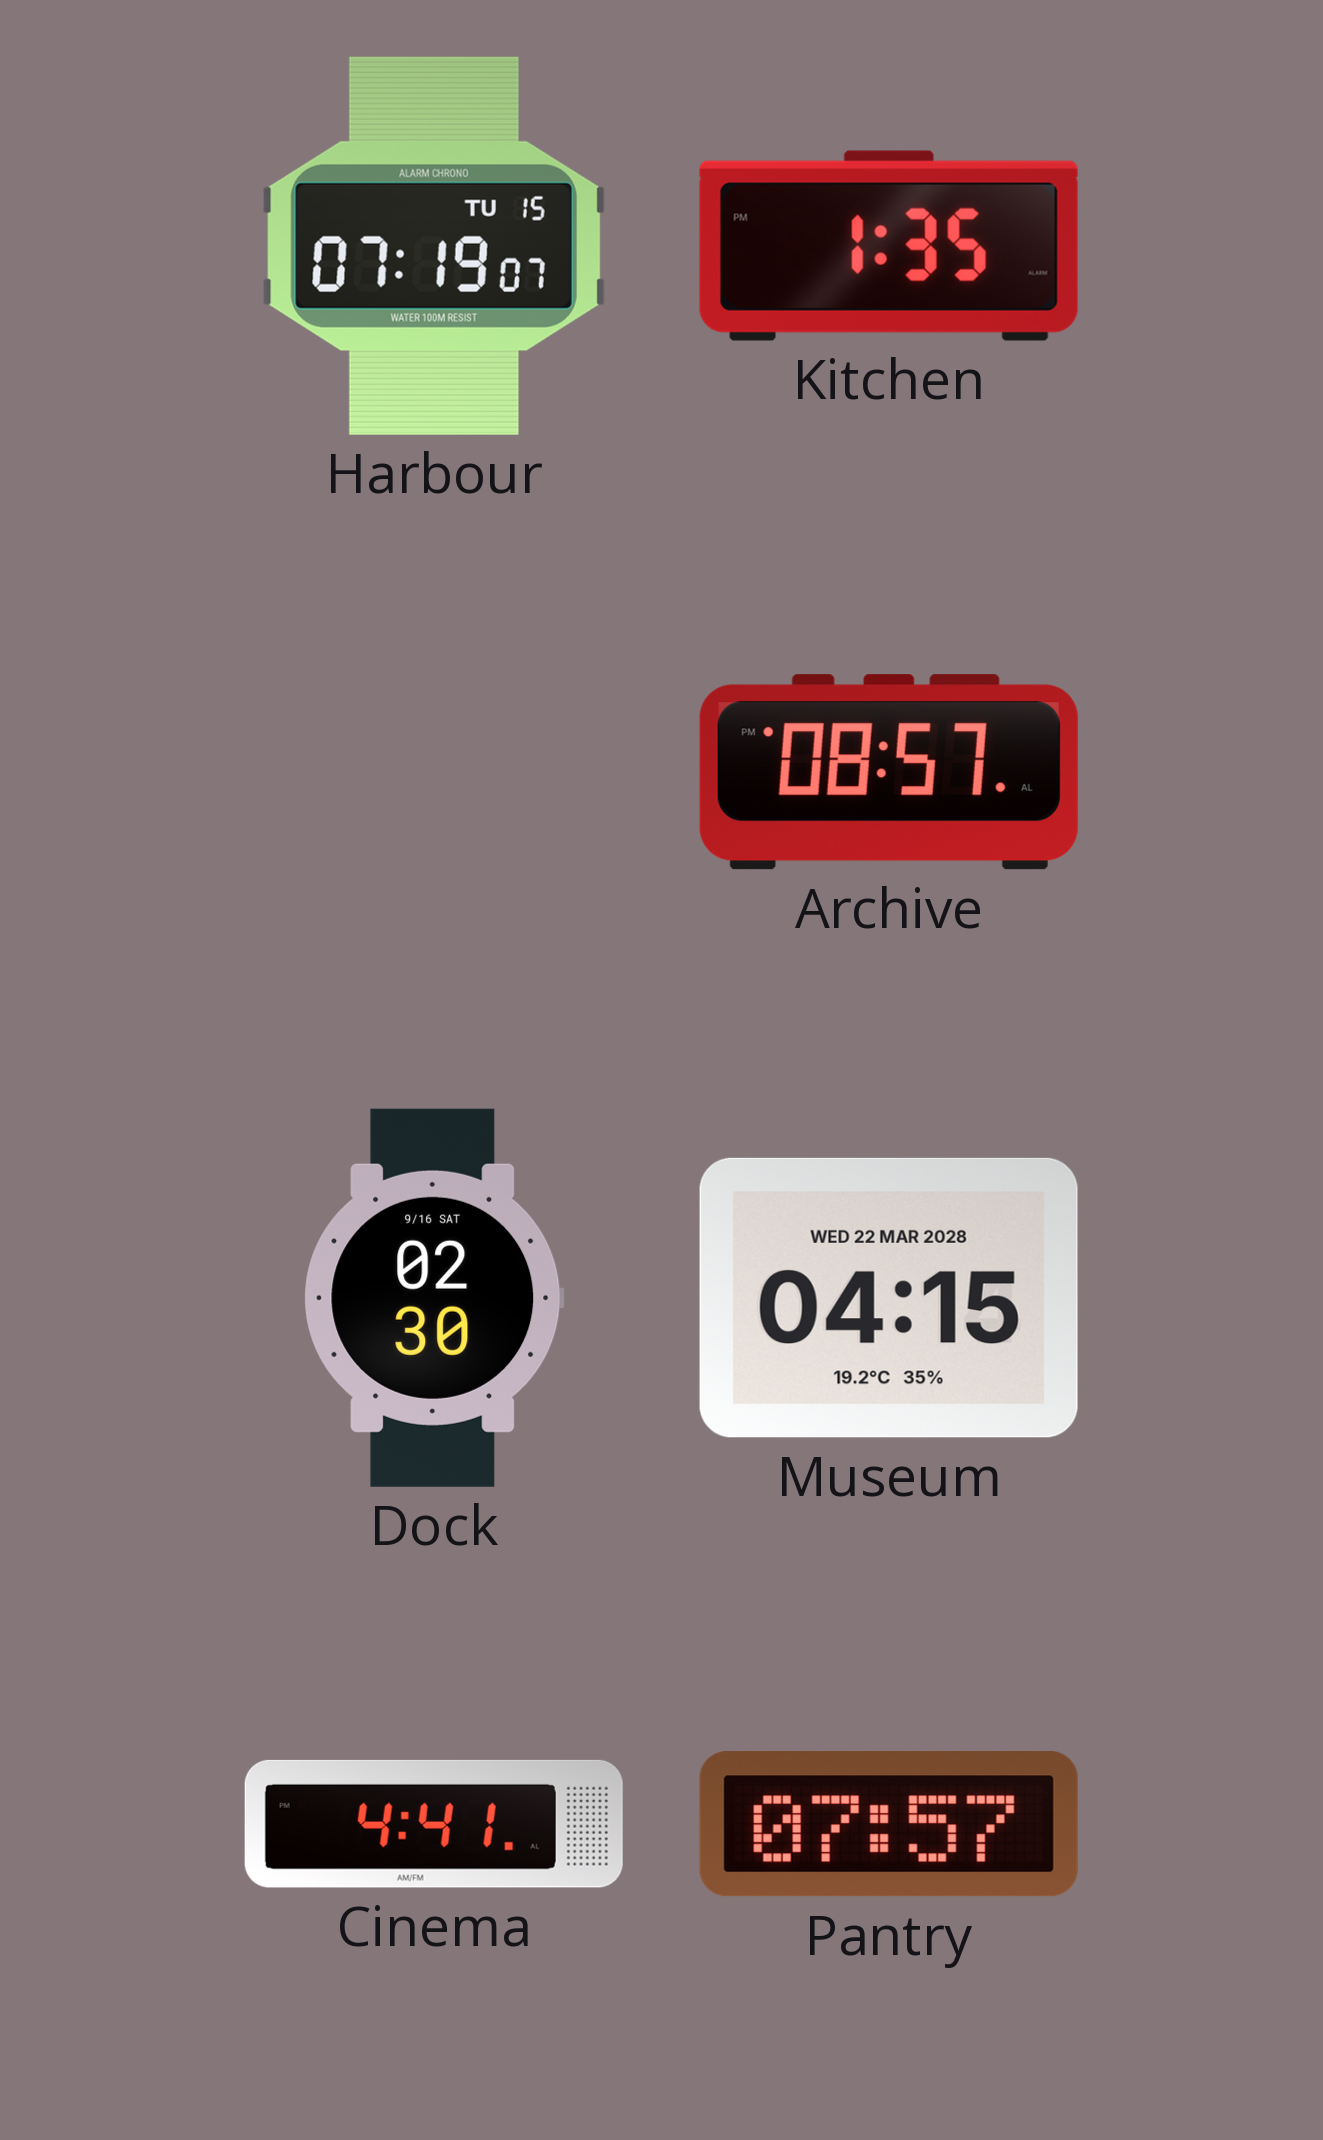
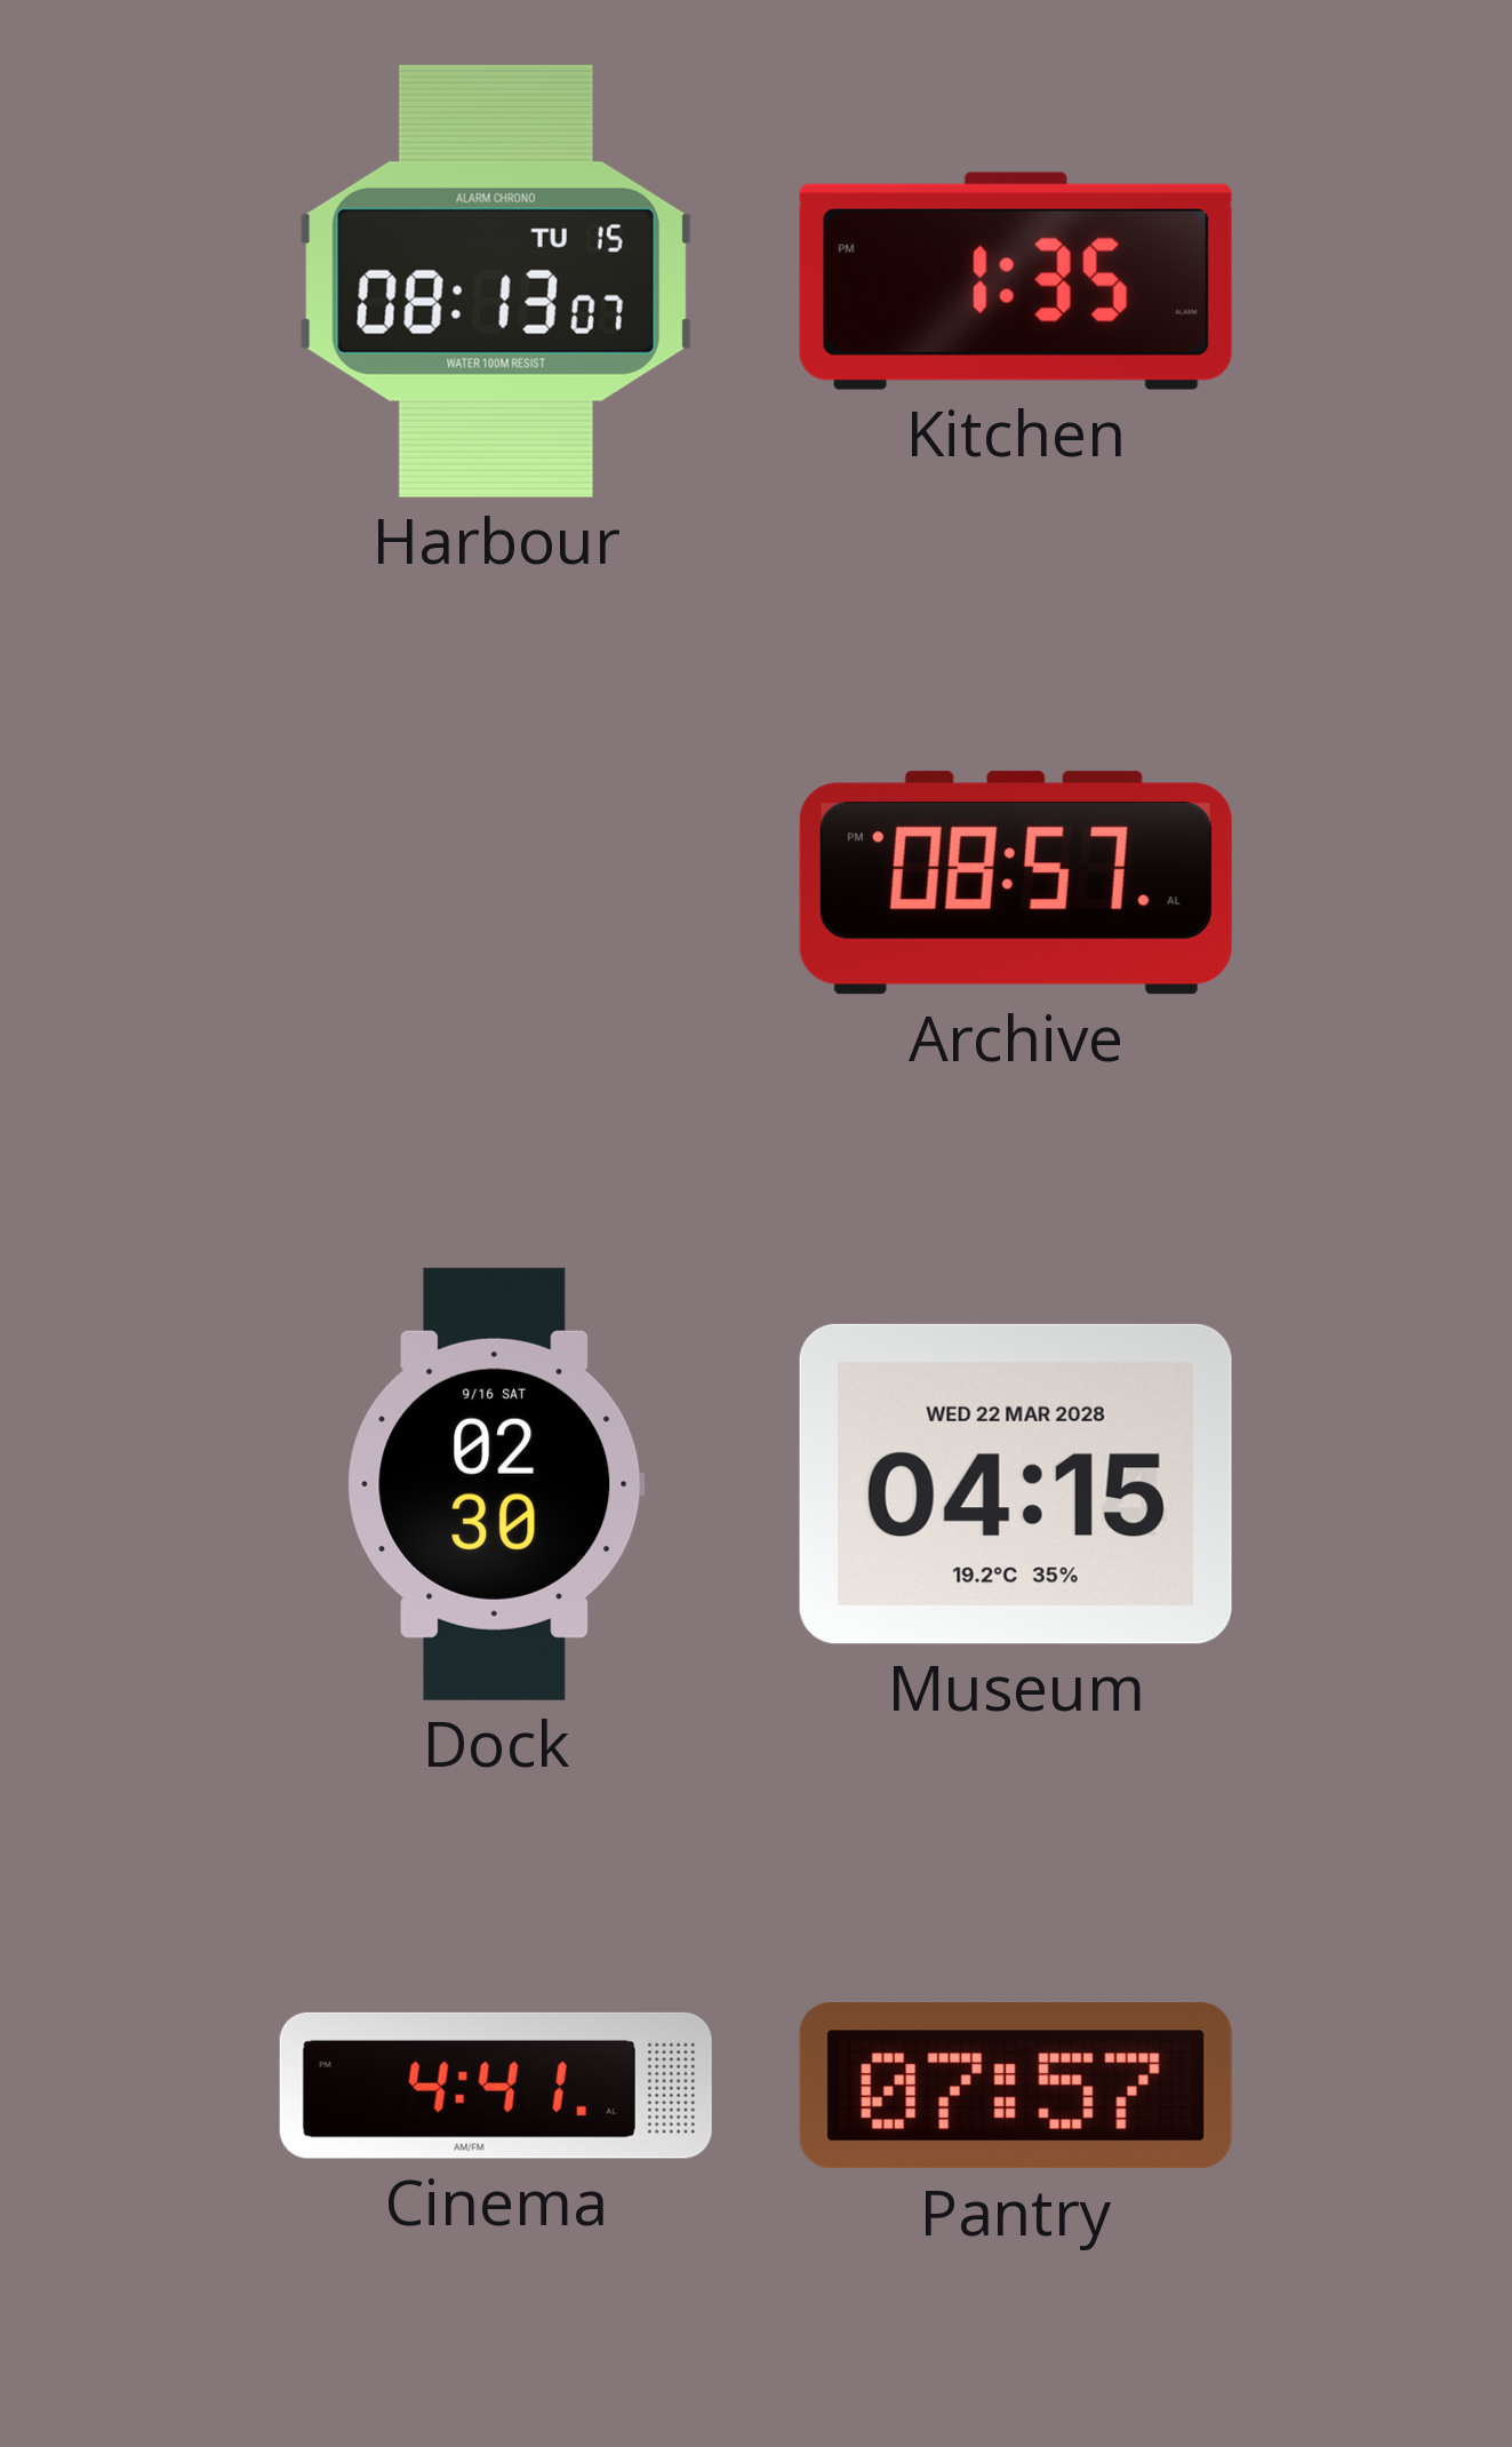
Harbour: 07:19 -> 08:13
